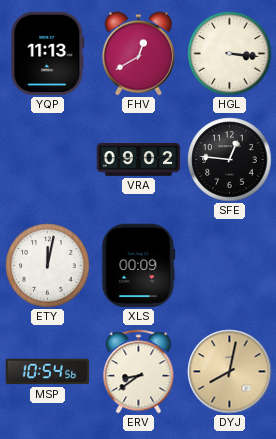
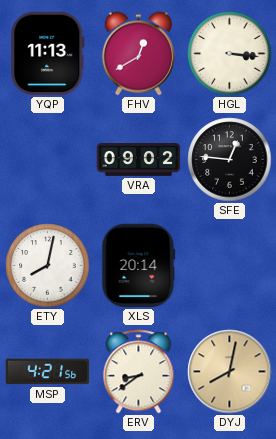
ETY: 12:02 -> 8:02
XLS: 00:09 -> 20:14
MSP: 10:54 -> 4:21
